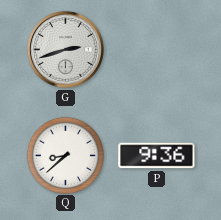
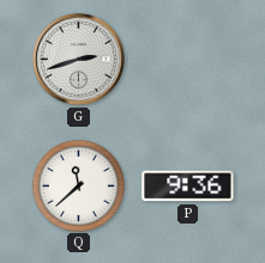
Q: 8:38 -> 11:38
